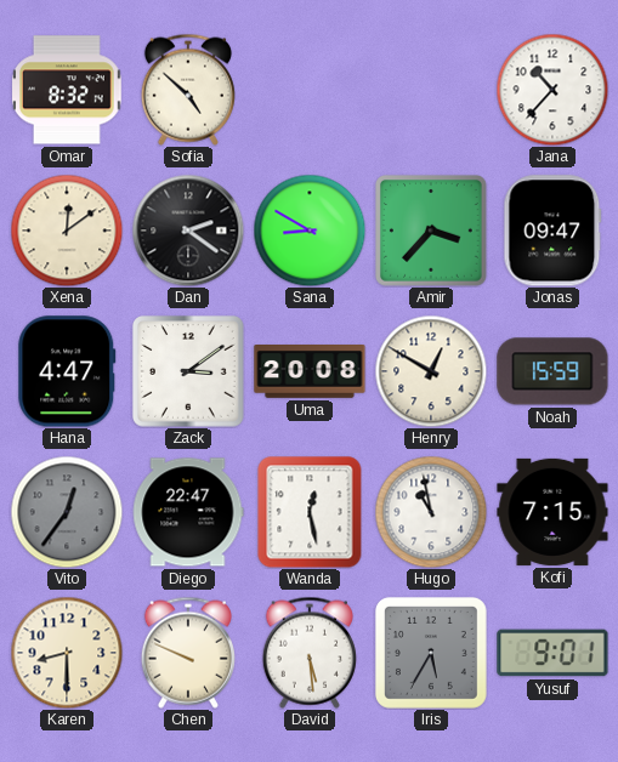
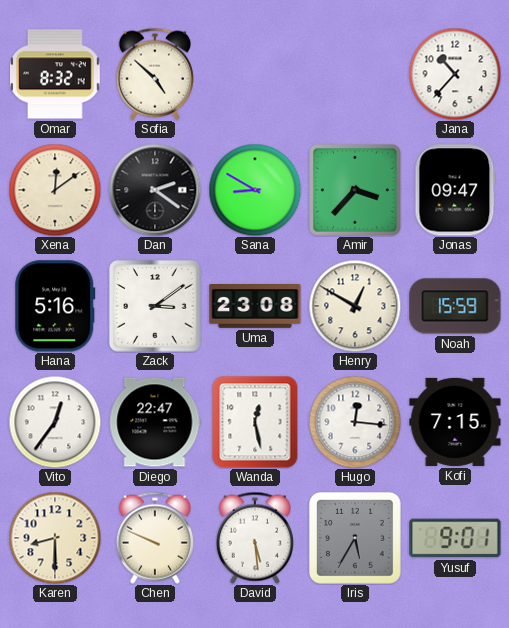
Hana: 4:47 -> 5:16
Uma: 20:08 -> 23:08
Vito dial: grey -> white
Hugo: 10:58 -> 12:16
